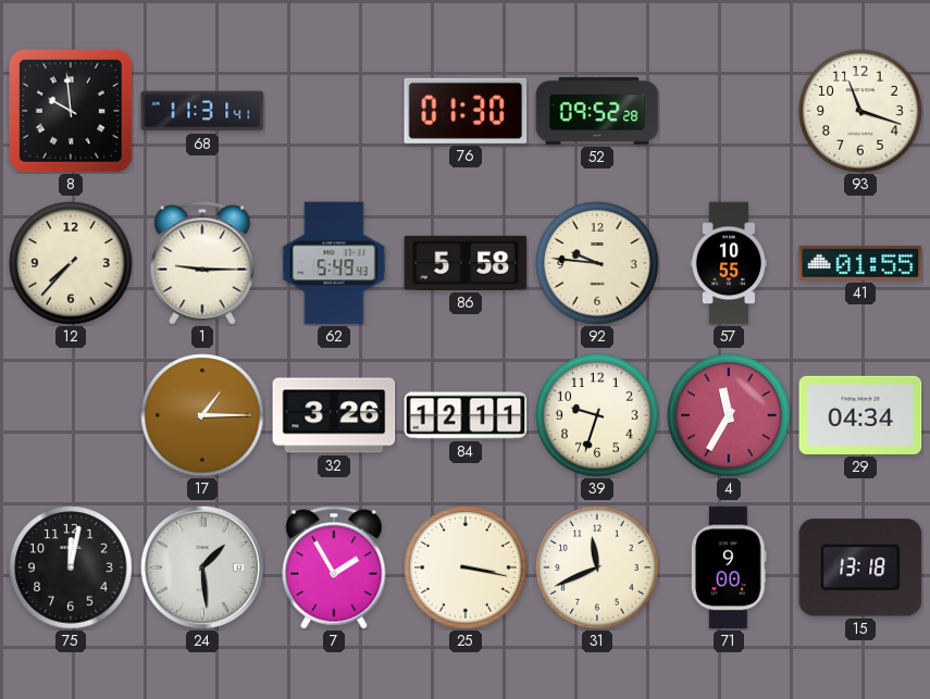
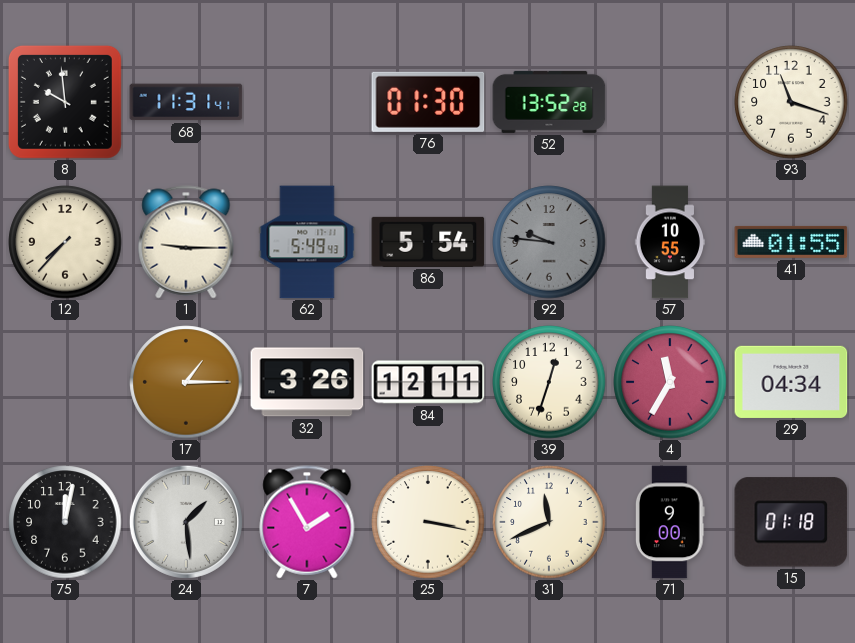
52: 09:52 -> 13:52
86: 5:58 -> 5:54
92 dial: cream -> grey
39: 9:33 -> 12:33
15: 13:18 -> 01:18
